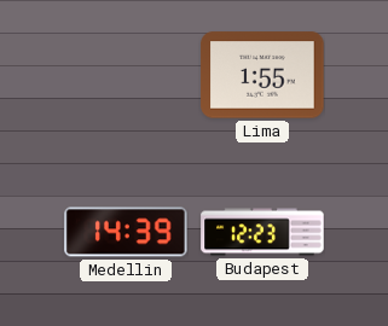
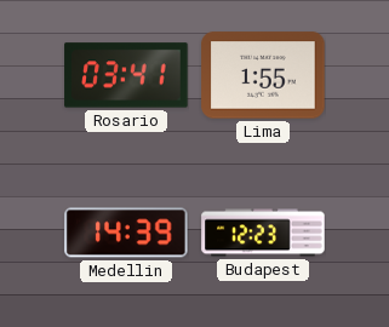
Rosario: none -> 03:41
